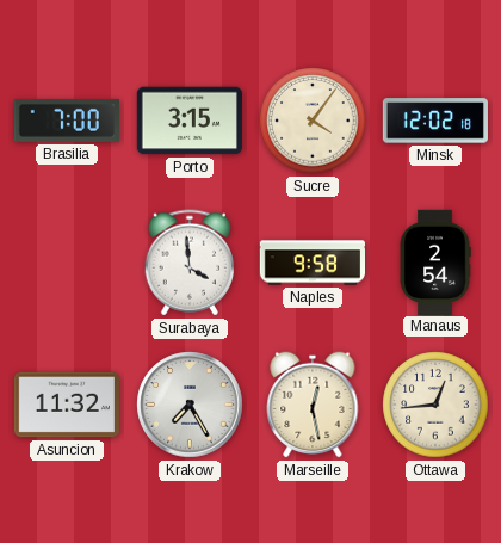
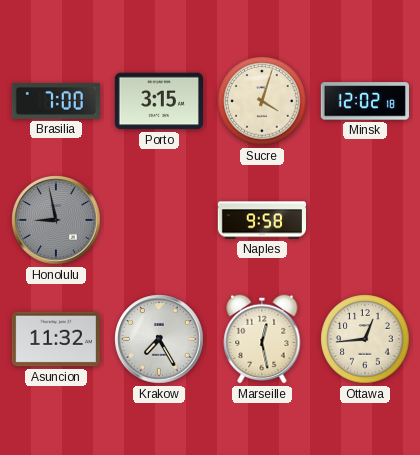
Sucre: 4:06 -> 4:03
Honolulu: none -> 8:58
Surabaya: 3:59 -> none
Manaus: 2:54 -> none
